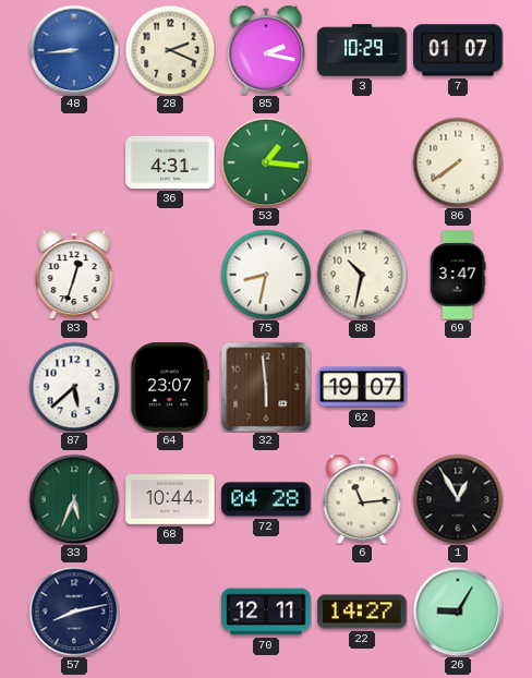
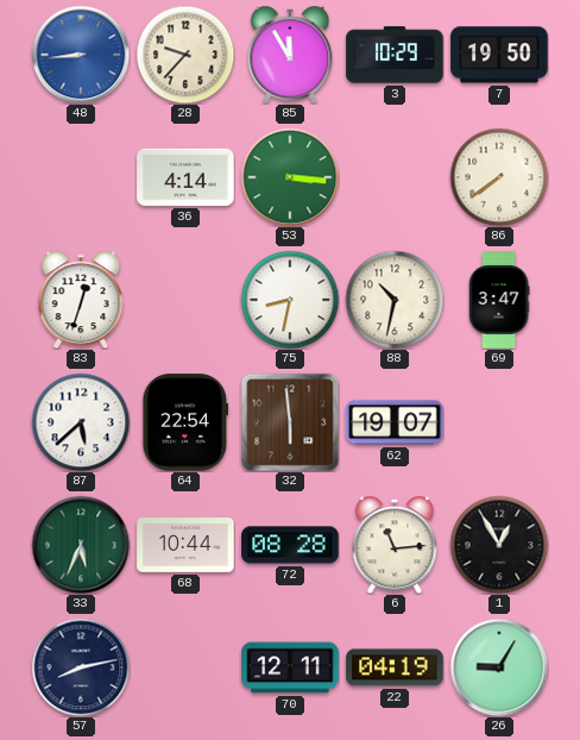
28: 2:19 -> 9:37
85: 2:17 -> 11:55
7: 01:07 -> 19:50
36: 4:31 -> 4:14
53: 1:16 -> 3:16
64: 23:07 -> 22:54
72: 04:28 -> 08:28
22: 14:27 -> 04:19
